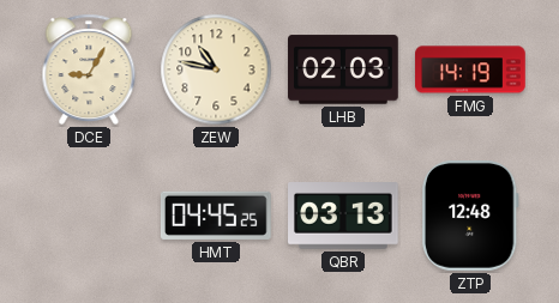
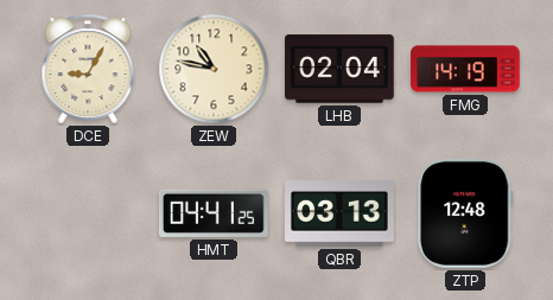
LHB: 02:03 -> 02:04
HMT: 04:45 -> 04:41
